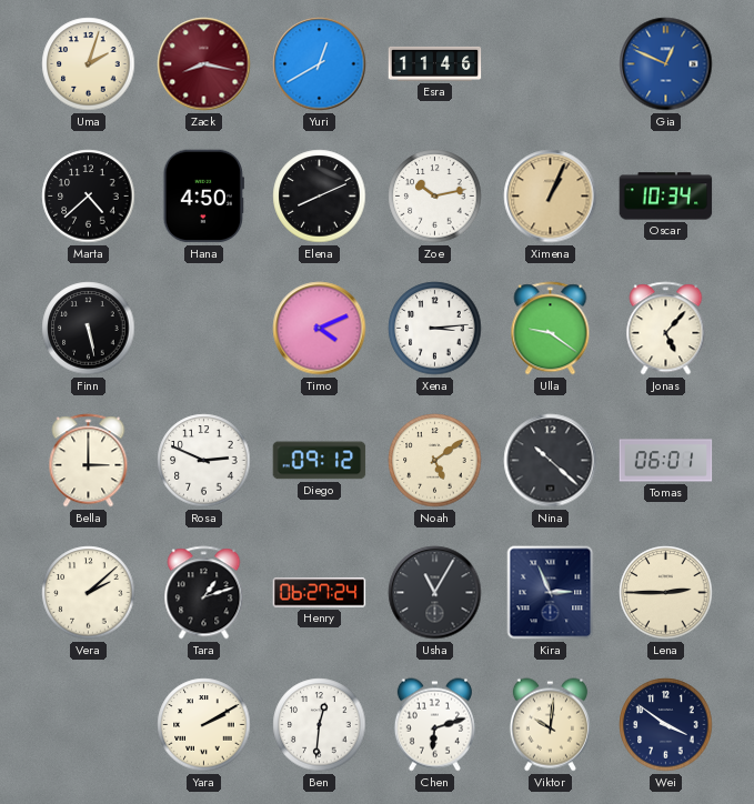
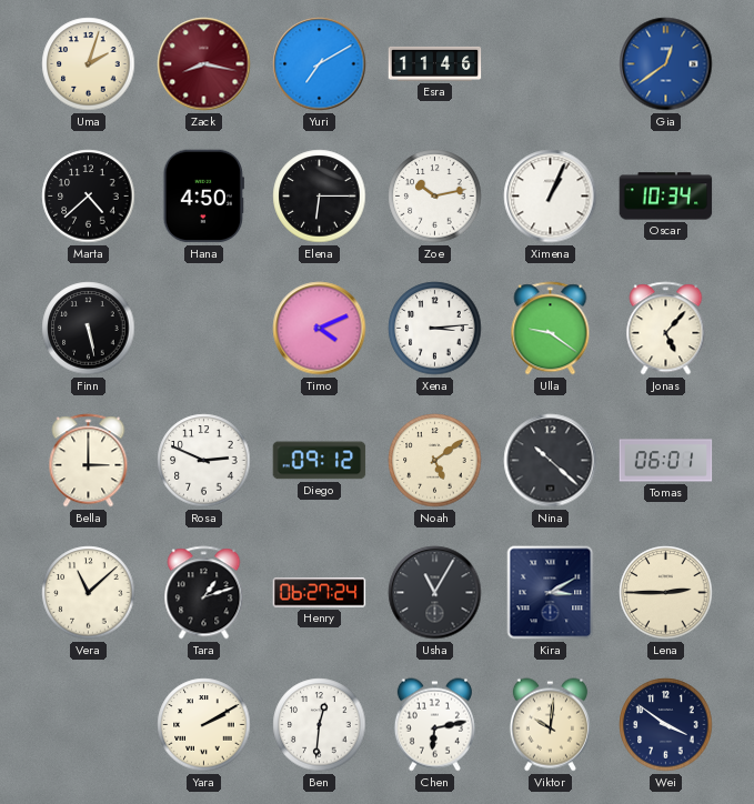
Yuri: 12:40 -> 7:10
Gia: 12:49 -> 12:39
Elena: 8:11 -> 6:15
Ximena dial: champagne -> white
Vera: 2:08 -> 11:08
Kira: 2:56 -> 3:10
Chen: 6:12 -> 6:13
